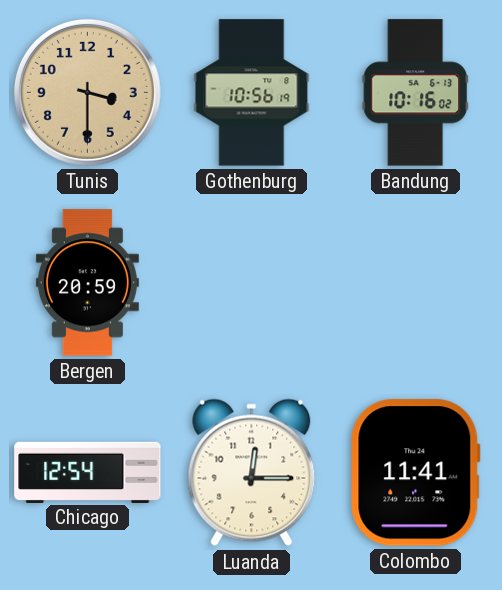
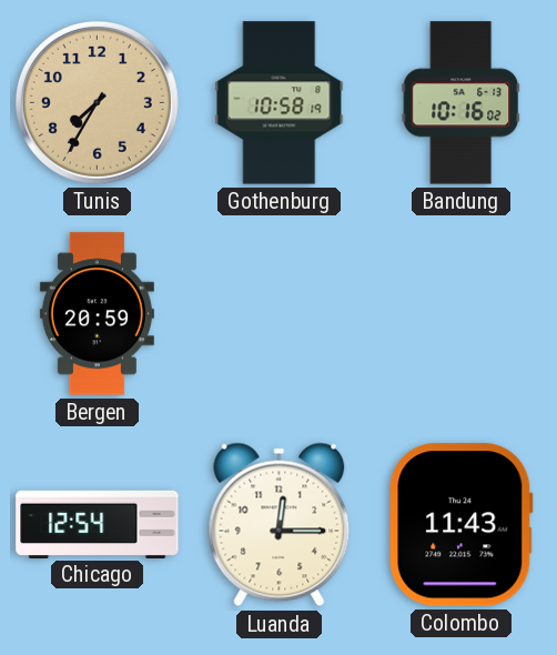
Tunis: 3:30 -> 7:35
Gothenburg: 10:56 -> 10:58
Colombo: 11:41 -> 11:43
